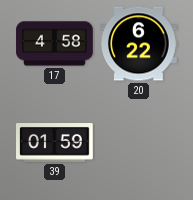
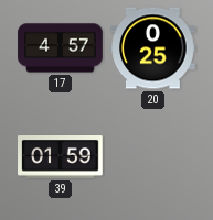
17: 4:58 -> 4:57
20: 6:22 -> 0:25
